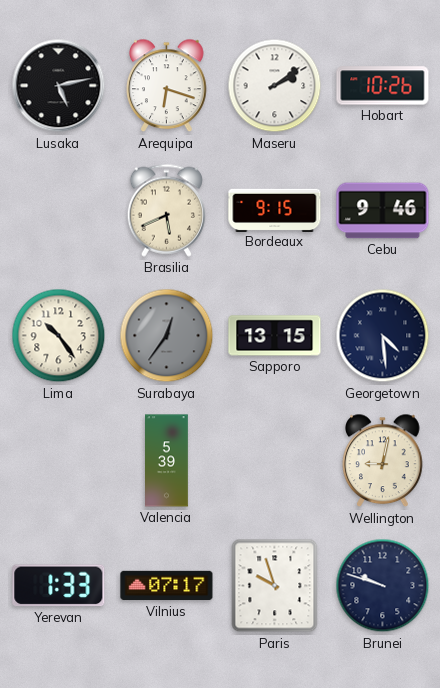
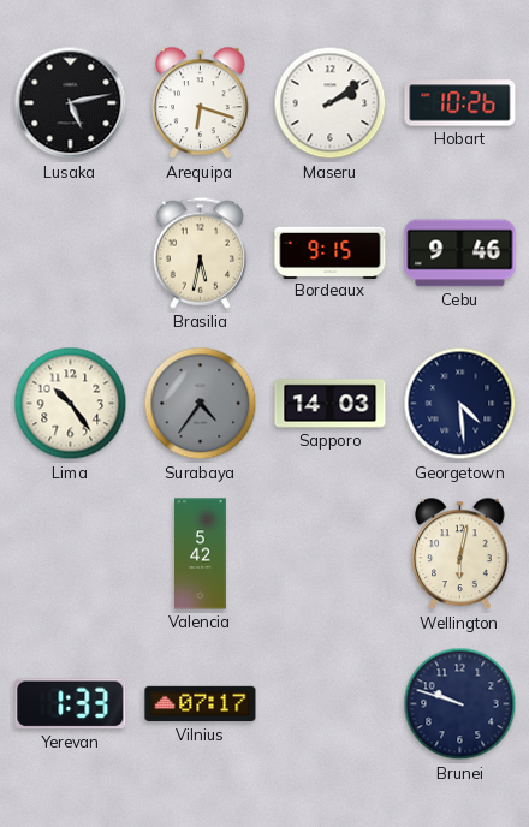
Brasilia: 5:41 -> 5:32
Surabaya: 12:36 -> 4:36
Sapporo: 13:15 -> 14:03
Valencia: 5:39 -> 5:42
Wellington: 9:02 -> 6:02
Paris: 9:57 -> none
